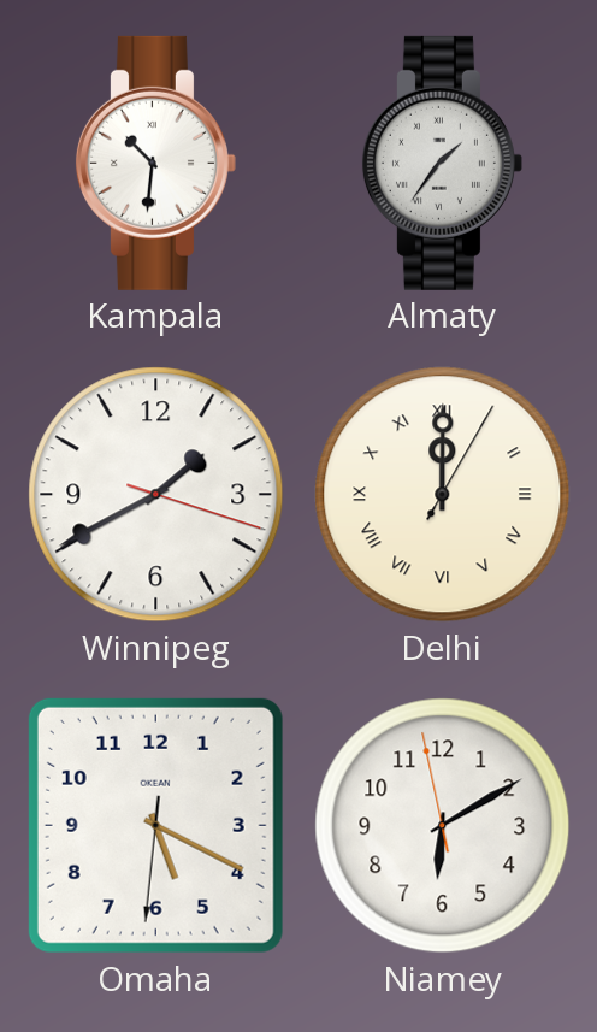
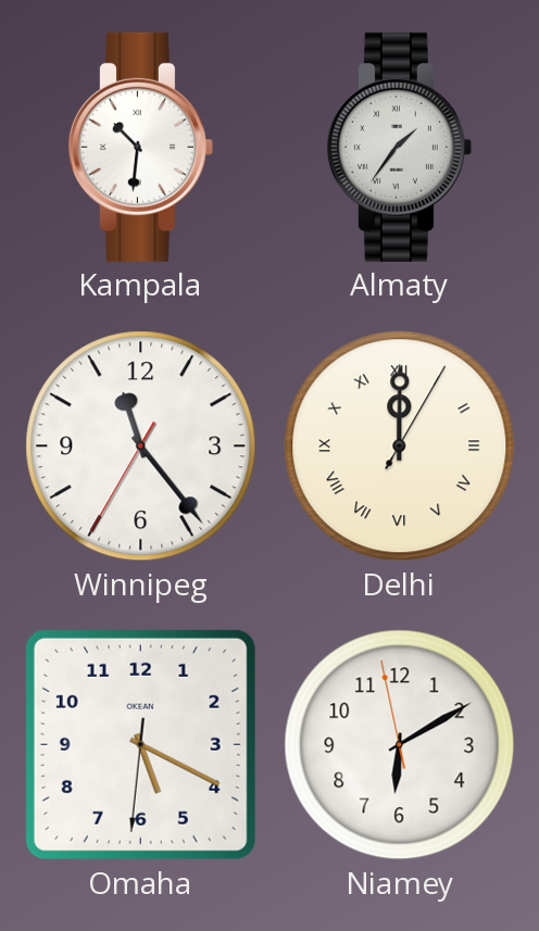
Winnipeg: 1:40 -> 11:23
